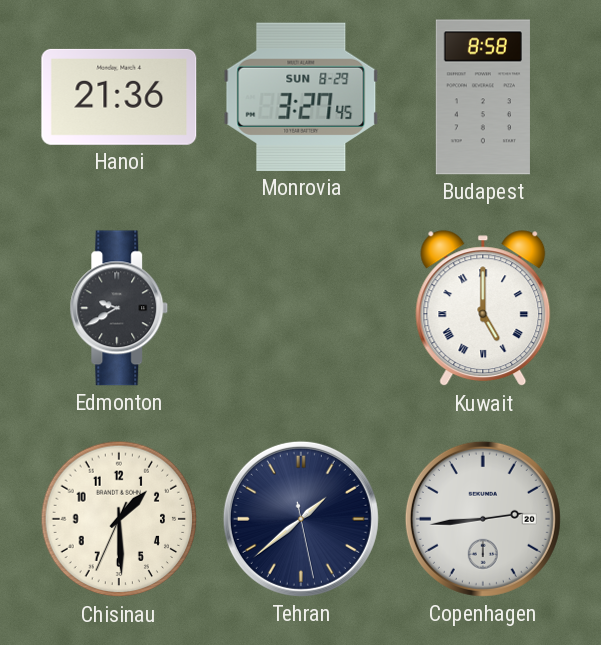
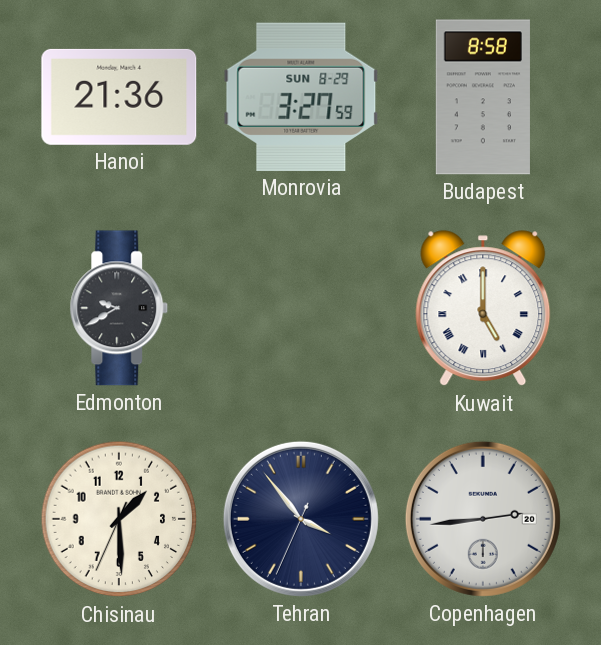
Monrovia: 3:27:45 -> 3:27:59
Tehran: 1:38 -> 3:53
